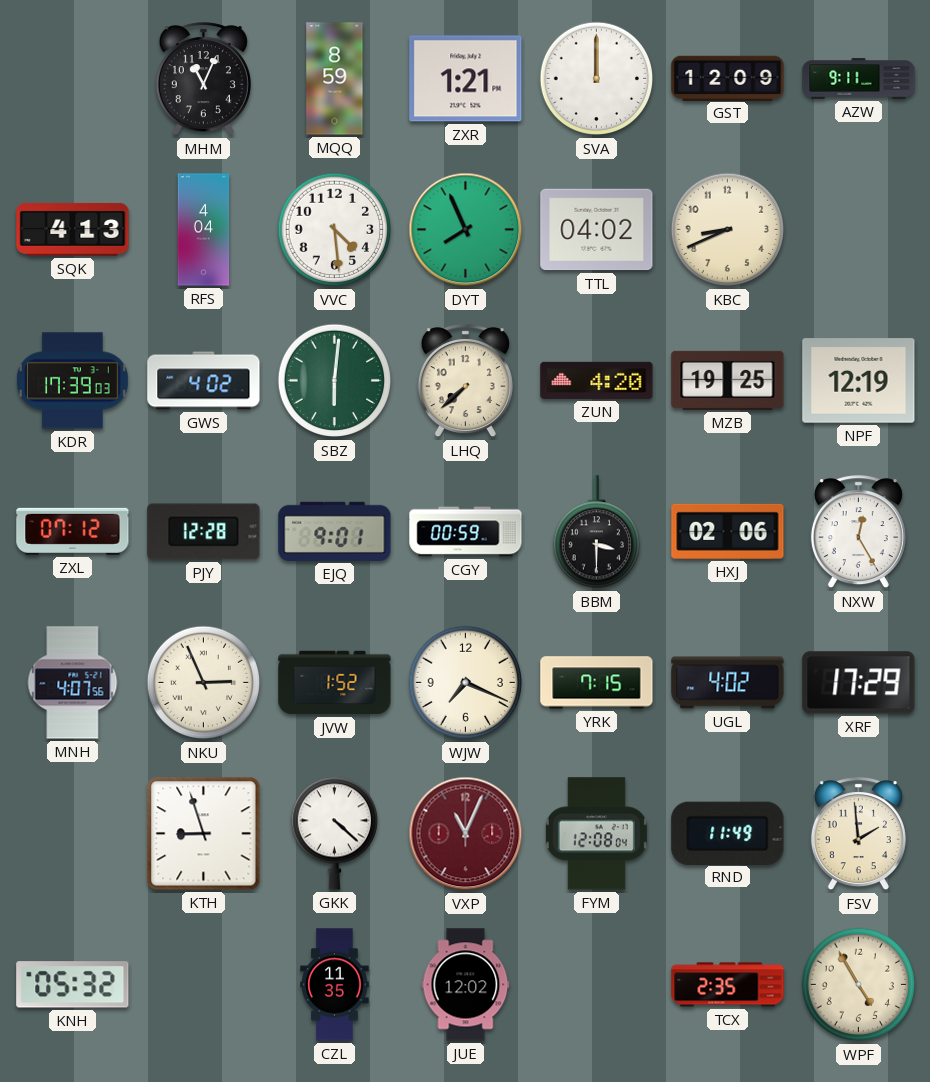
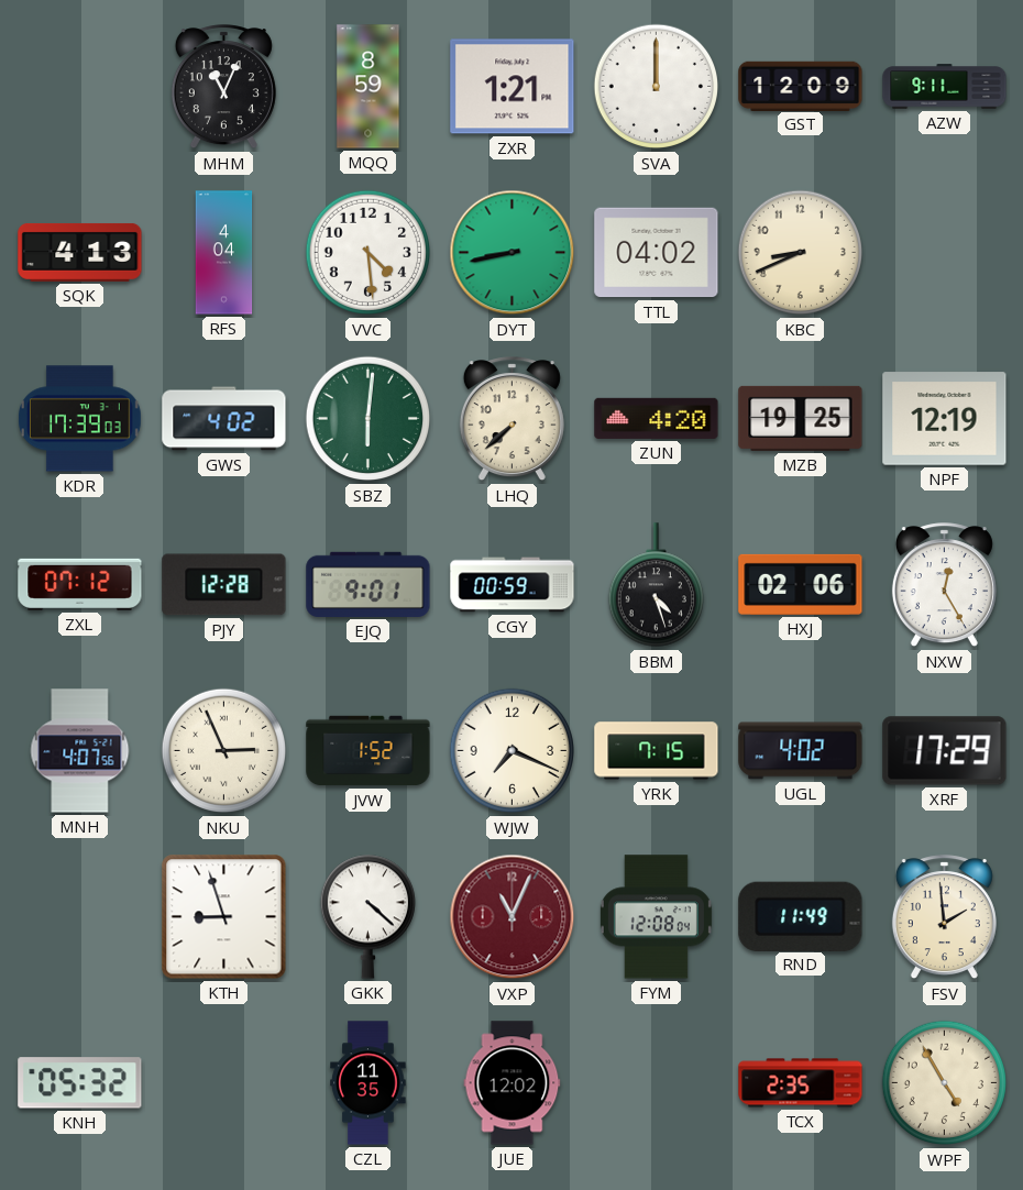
DYT: 7:56 -> 8:43
BBM: 3:30 -> 4:27
